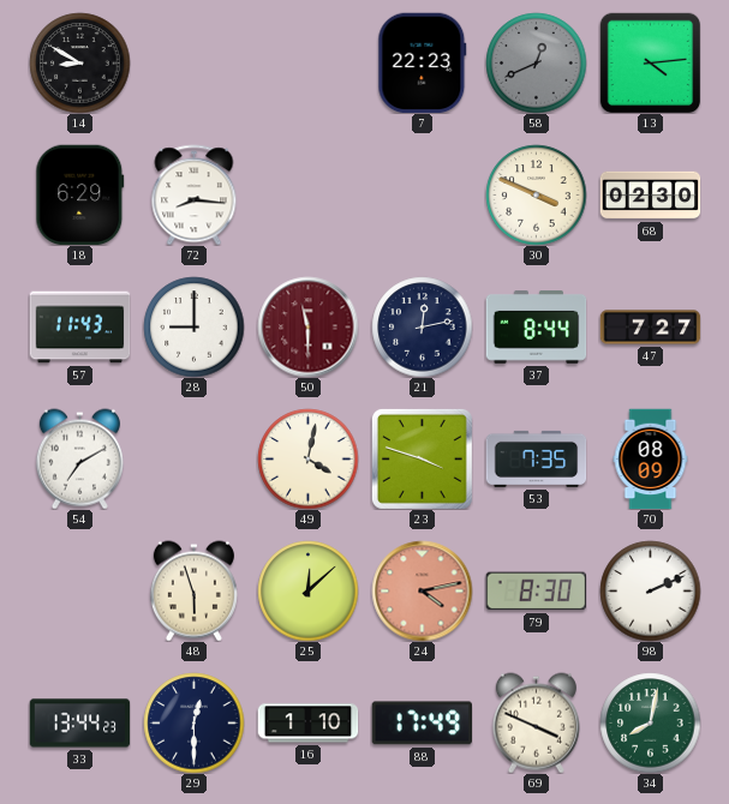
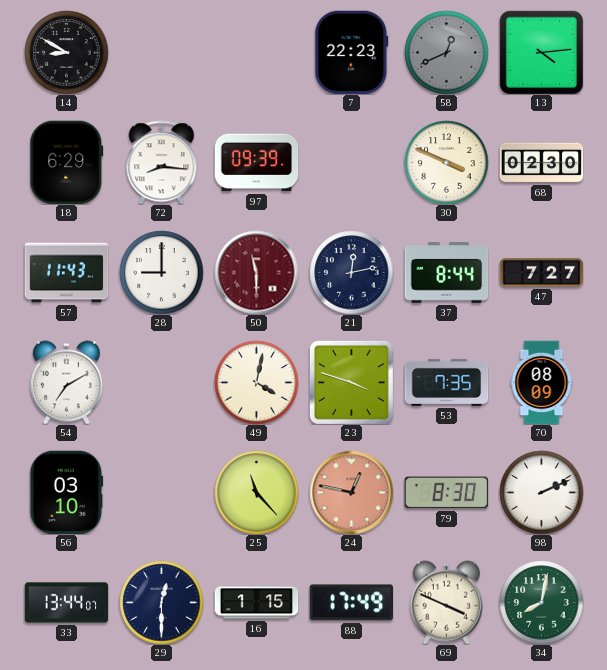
97: none -> 09:39
56: none -> 03:10
48: 5:57 -> none
25: 12:08 -> 11:23
24: 4:13 -> 12:47
33: 13:44:23 -> 13:44:07
16: 1:10 -> 1:15
